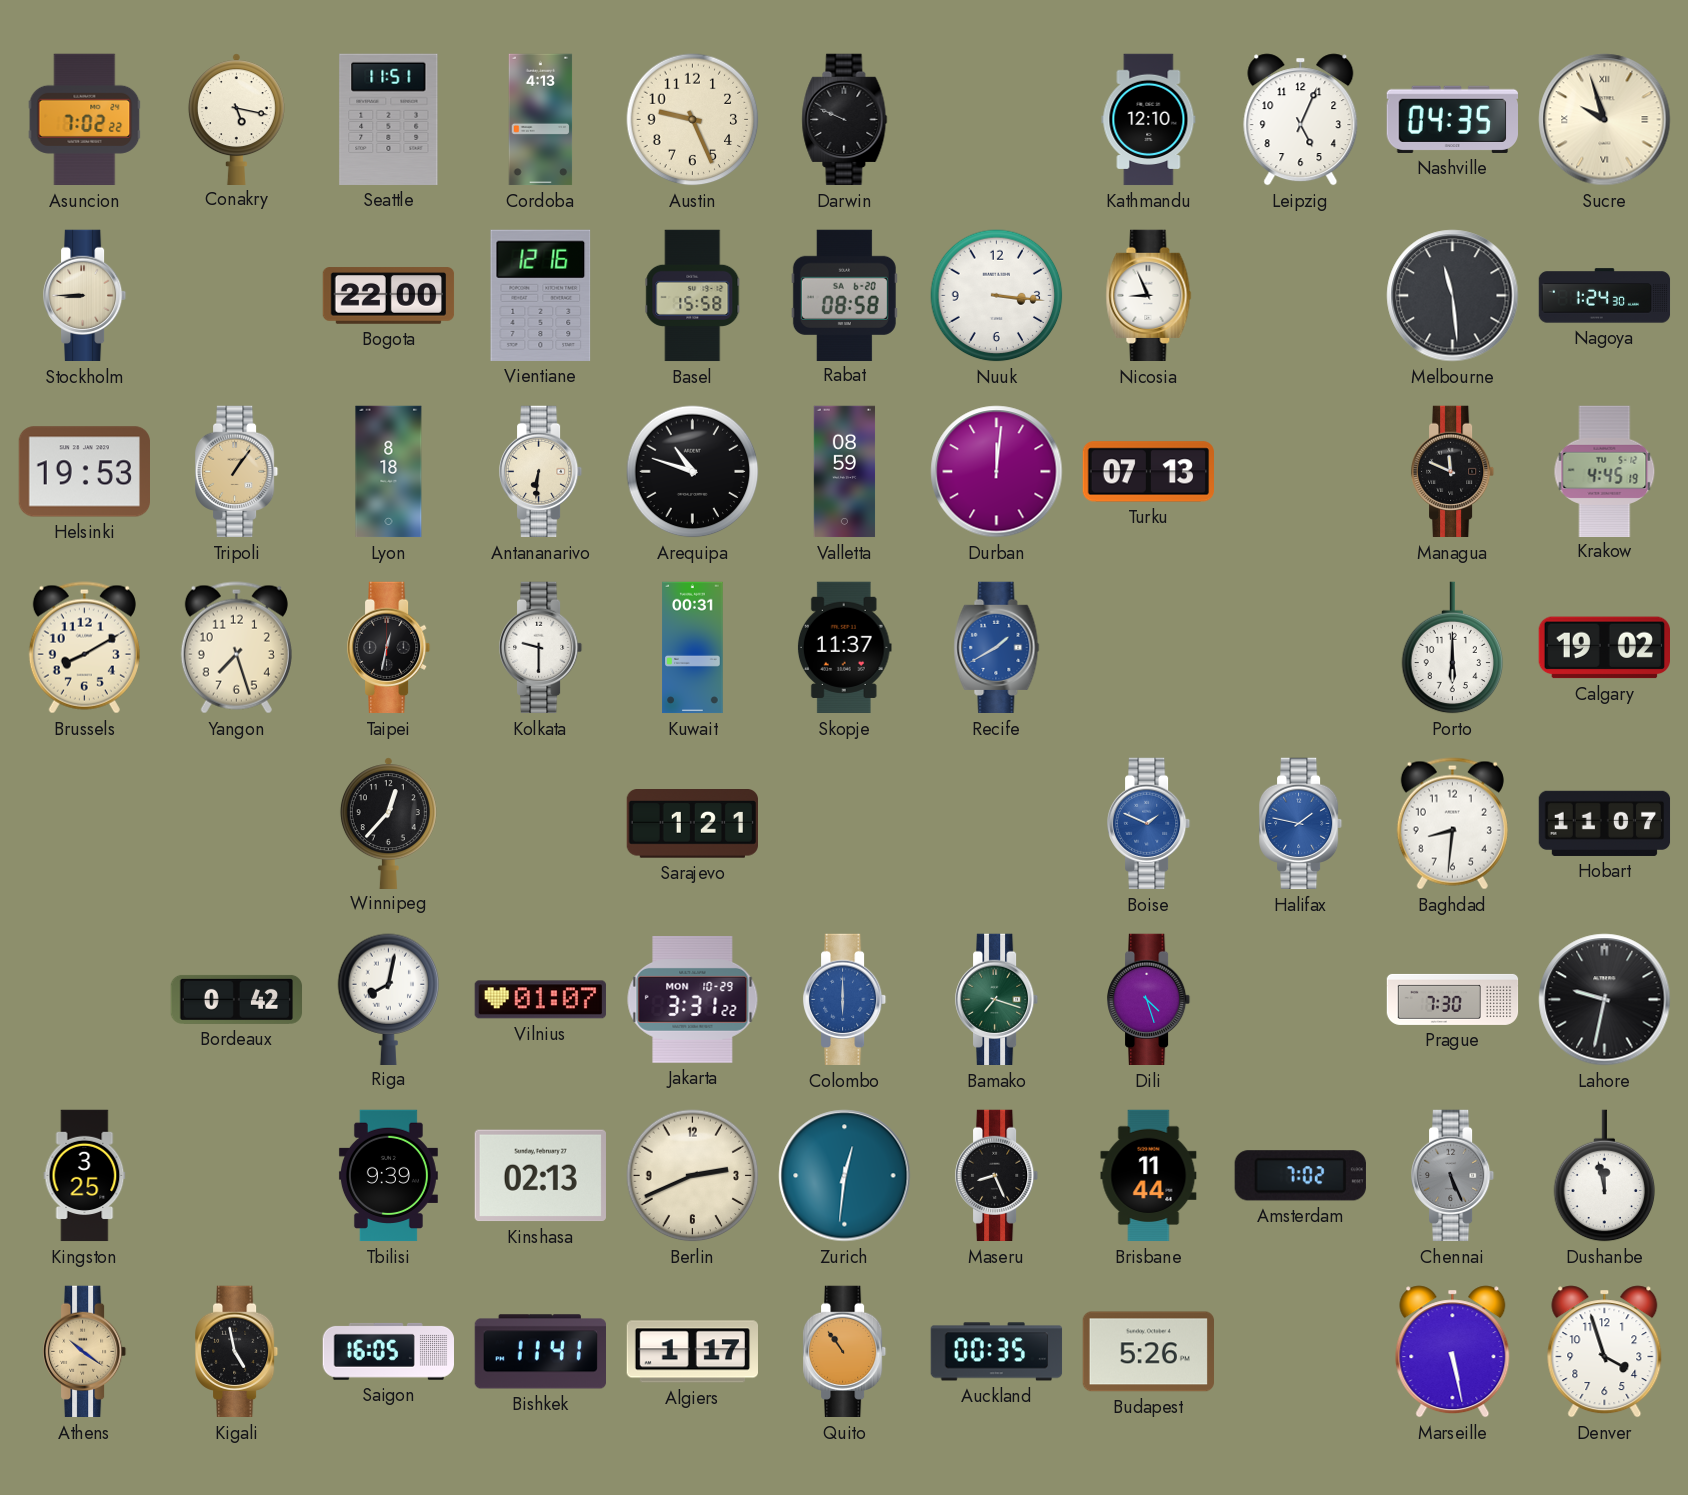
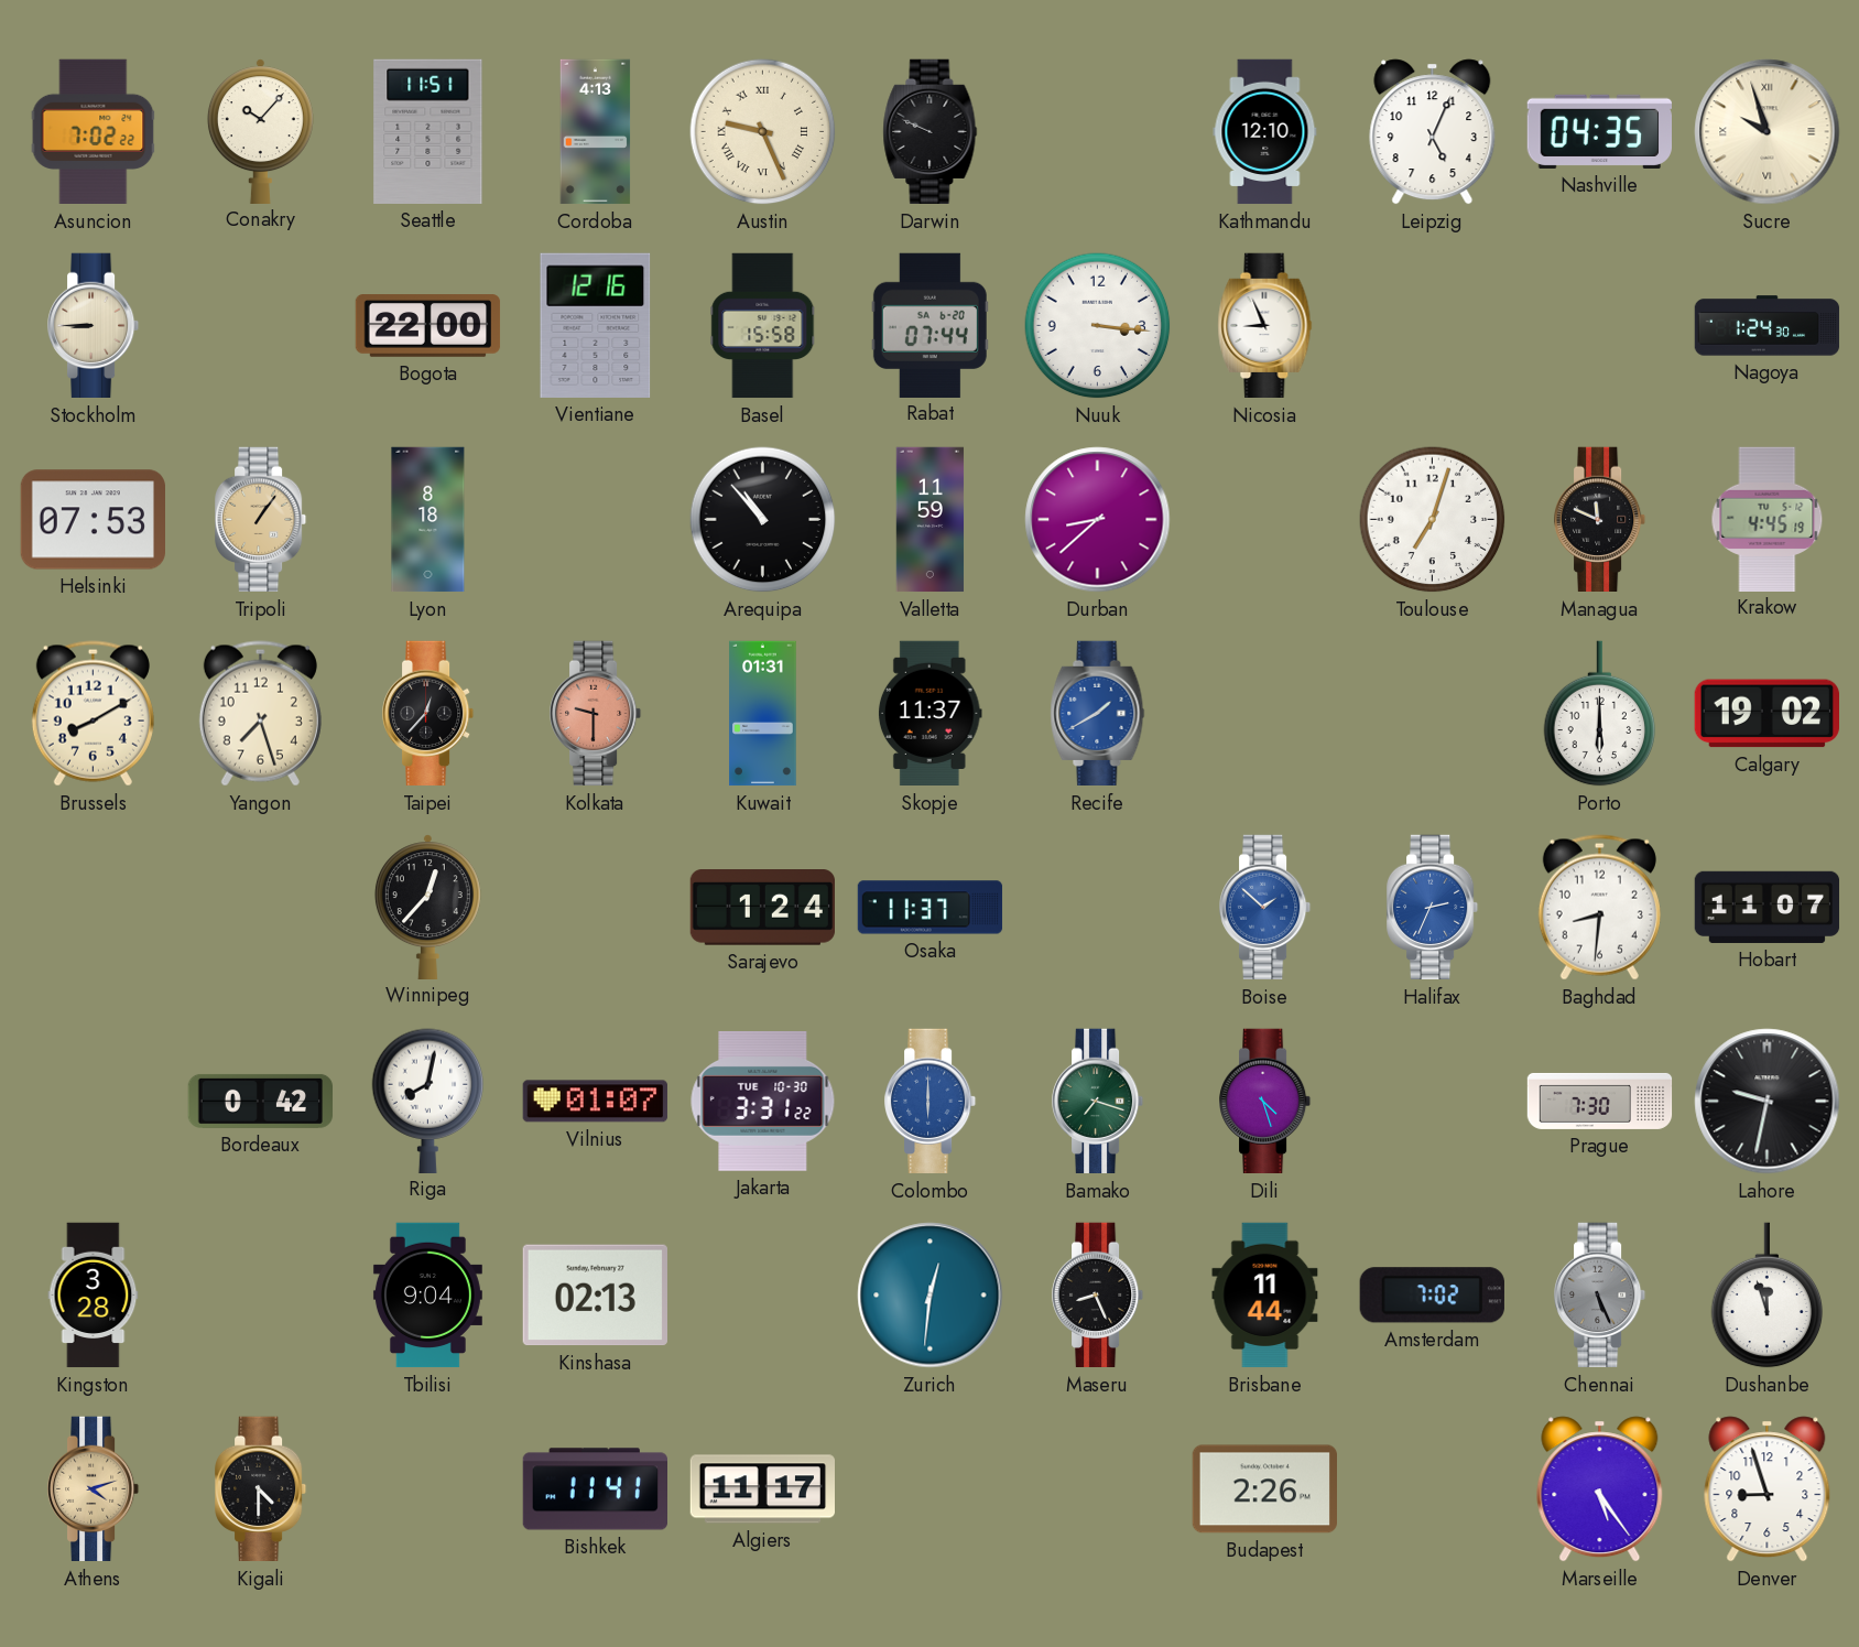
Conakry: 5:17 -> 10:07
Austin numerals: Arabic -> Roman
Rabat: 08:58 -> 07:44
Melbourne: 11:29 -> none
Helsinki: 19:53 -> 07:53
Antananarivo: 6:31 -> none
Arequipa: 10:48 -> 10:53
Valletta: 08:59 -> 11:59
Durban: 12:01 -> 8:38
Turku: 07:13 -> none
Toulouse: none -> 7:03
Taipei: 12:32 -> 12:37
Kolkata dial: white -> salmon
Kuwait: 00:31 -> 01:31
Sarajevo: 1:21 -> 1:24
Osaka: none -> 11:37
Boise: 1:49 -> 1:52
Halifax: 1:47 -> 2:34
Jakarta date: MON 10-29 -> TUE 10-30
Kingston: 3:25 -> 3:28
Tbilisi: 9:39 -> 9:04
Berlin: 2:41 -> none
Dushanbe: 11:58 -> 11:57
Athens: 10:21 -> 4:12
Kigali: 4:58 -> 4:30
Saigon: 16:05 -> none
Algiers: 1:17 -> 11:17
Quito: 10:54 -> none
Auckland: 00:35 -> none
Budapest: 5:26 -> 2:26
Marseille: 5:28 -> 5:24
Denver: 3:57 -> 8:57
